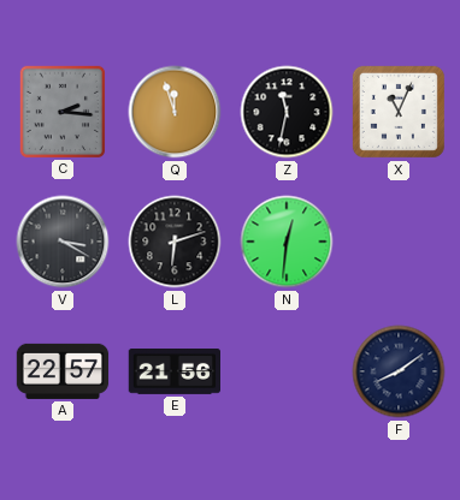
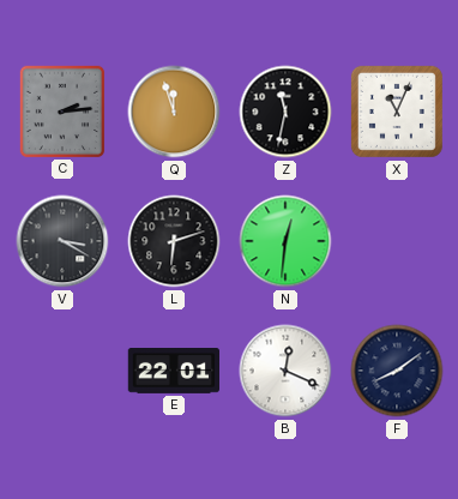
C: 2:16 -> 2:14
A: 22:57 -> none
E: 21:56 -> 22:01
B: none -> 12:19
